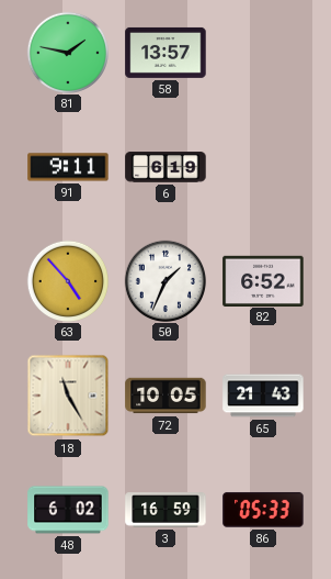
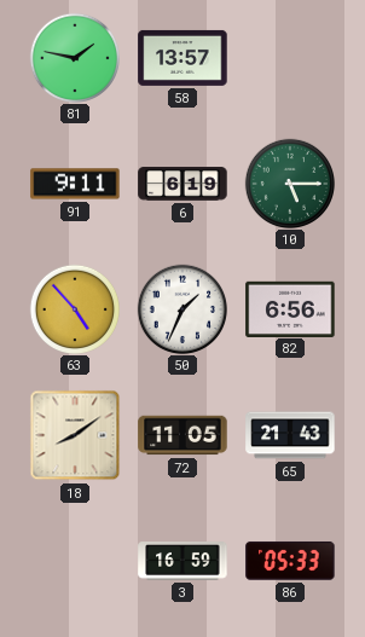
10: none -> 5:15
82: 6:52 -> 6:56
18: 11:25 -> 8:09
72: 10:05 -> 11:05
48: 6:02 -> none
